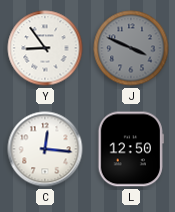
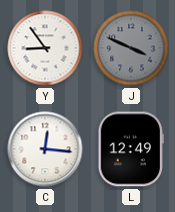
L: 12:50 -> 12:49
